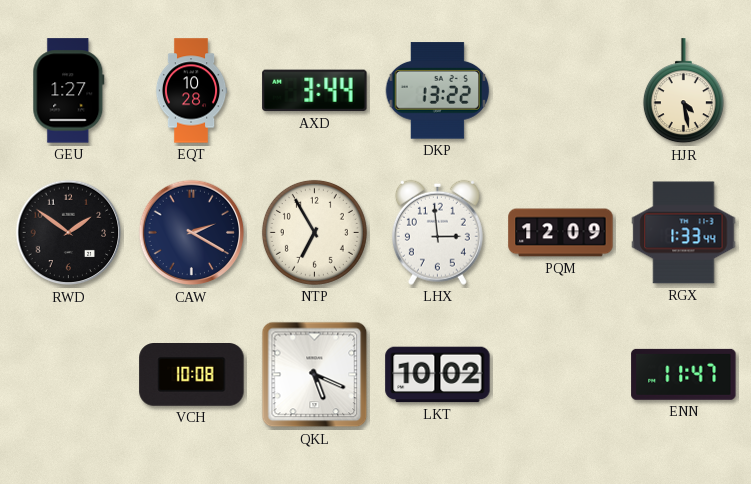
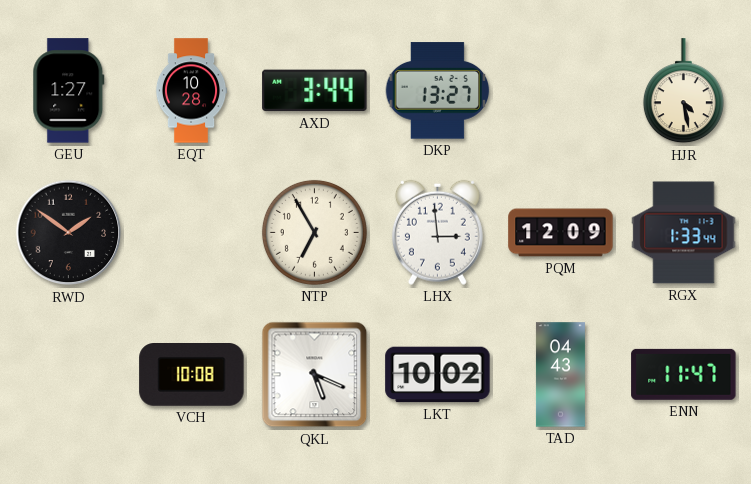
DKP: 13:22 -> 13:27
CAW: 2:20 -> none
TAD: none -> 04:43
